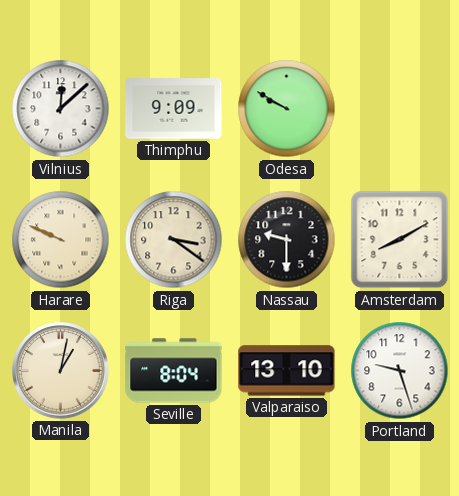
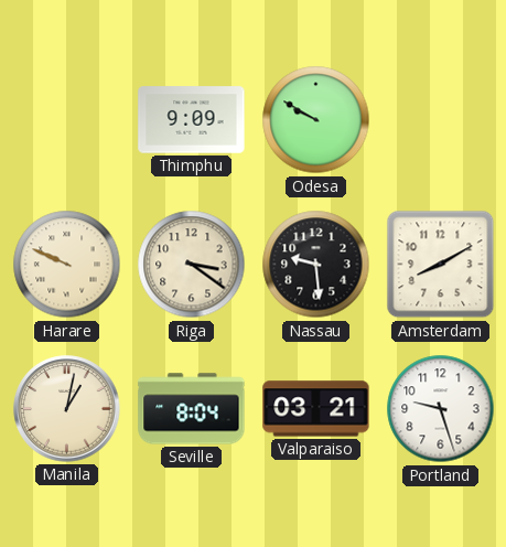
Vilnius: 12:08 -> none
Nassau: 9:30 -> 9:29
Valparaiso: 13:10 -> 03:21
